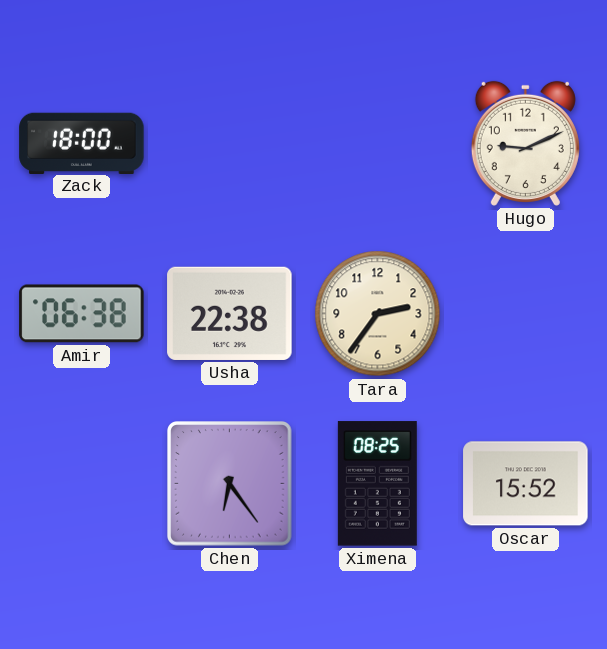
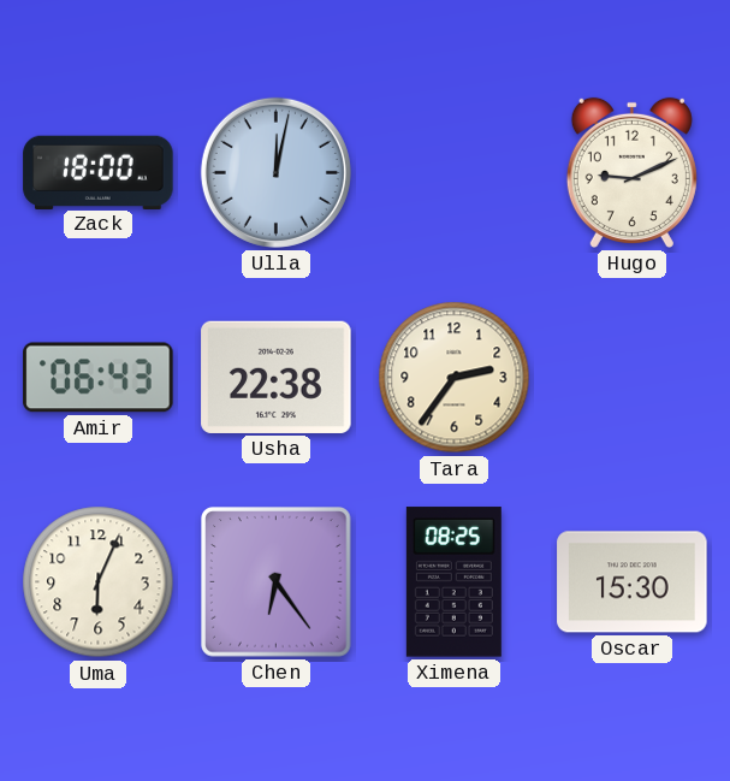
Ulla: none -> 12:02
Amir: 06:38 -> 06:43
Uma: none -> 6:04
Oscar: 15:52 -> 15:30
